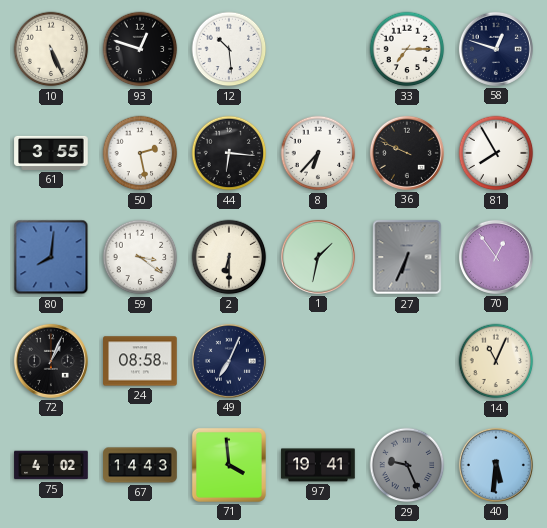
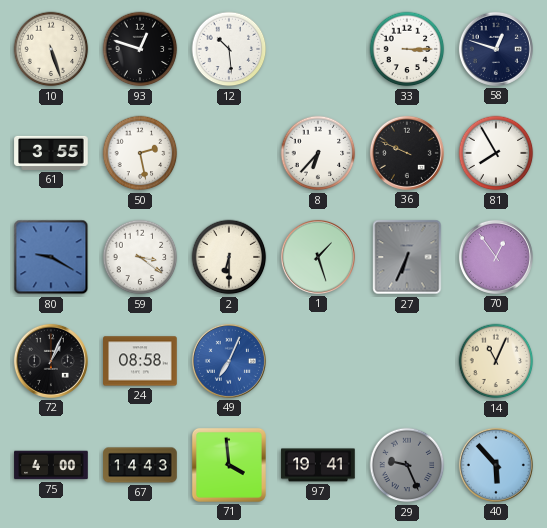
10: 5:26 -> 5:27
33: 7:15 -> 3:15
44: 6:16 -> none
80: 8:01 -> 9:20
1: 1:32 -> 1:27
49 dial: navy -> blue
75: 4:02 -> 4:00
40: 5:31 -> 5:53
